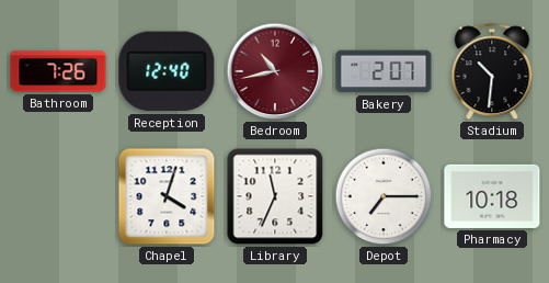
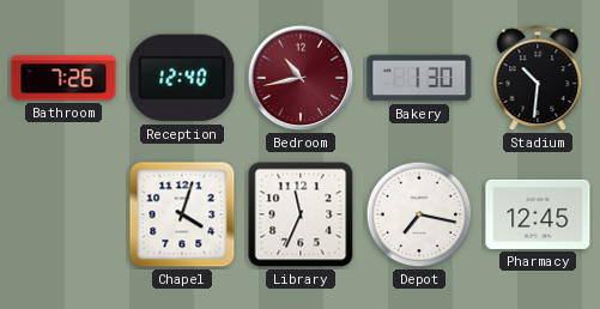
Bakery: 2:07 -> 1:30
Depot: 7:15 -> 7:17
Pharmacy: 10:18 -> 12:45
